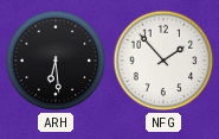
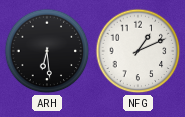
NFG: 1:53 -> 1:11
